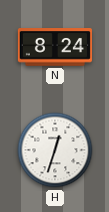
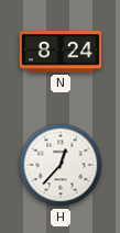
H: 12:33 -> 12:37
